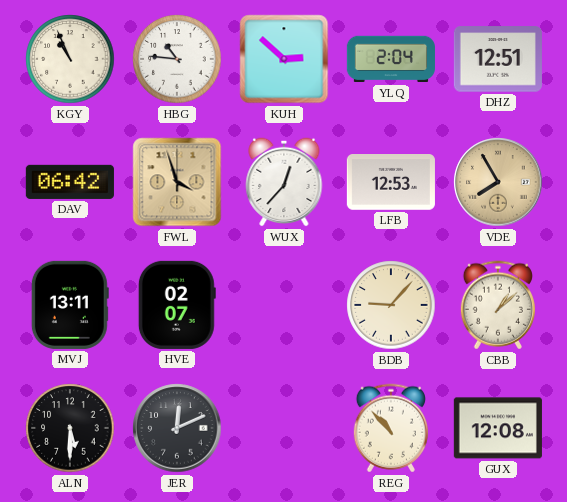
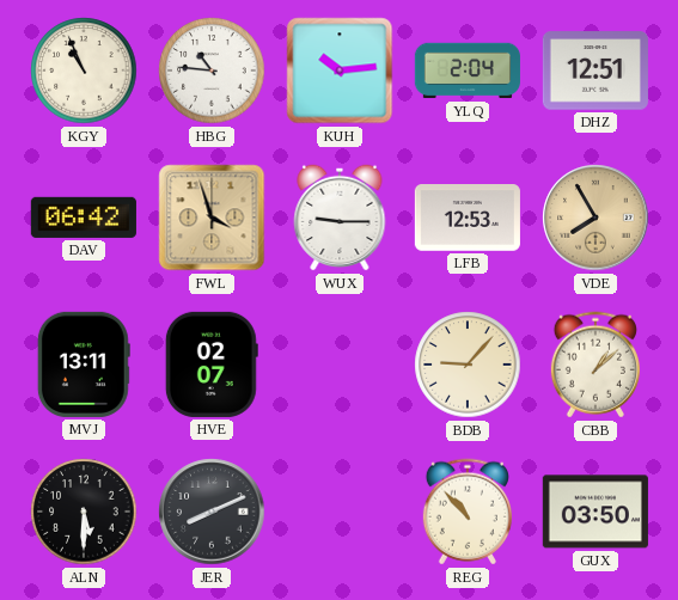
KUH: 2:52 -> 10:14
WUX: 12:37 -> 9:15
JER: 12:11 -> 8:11
GUX: 12:08 -> 03:50
